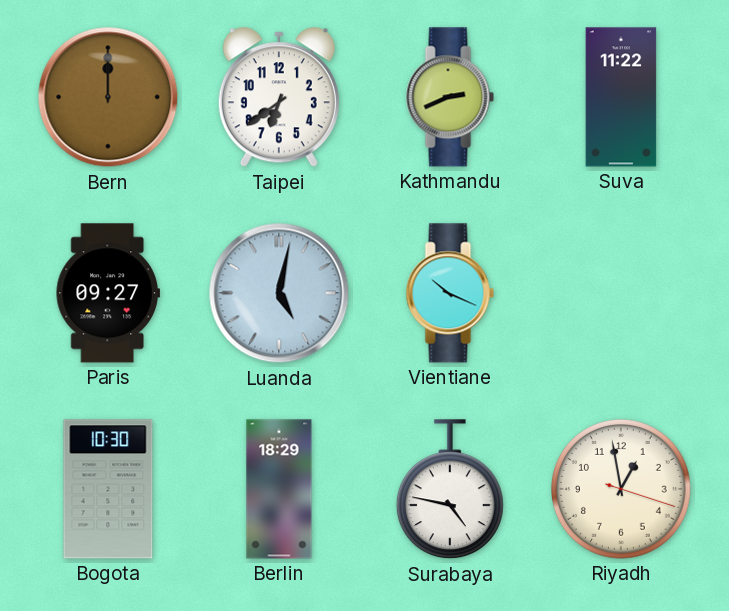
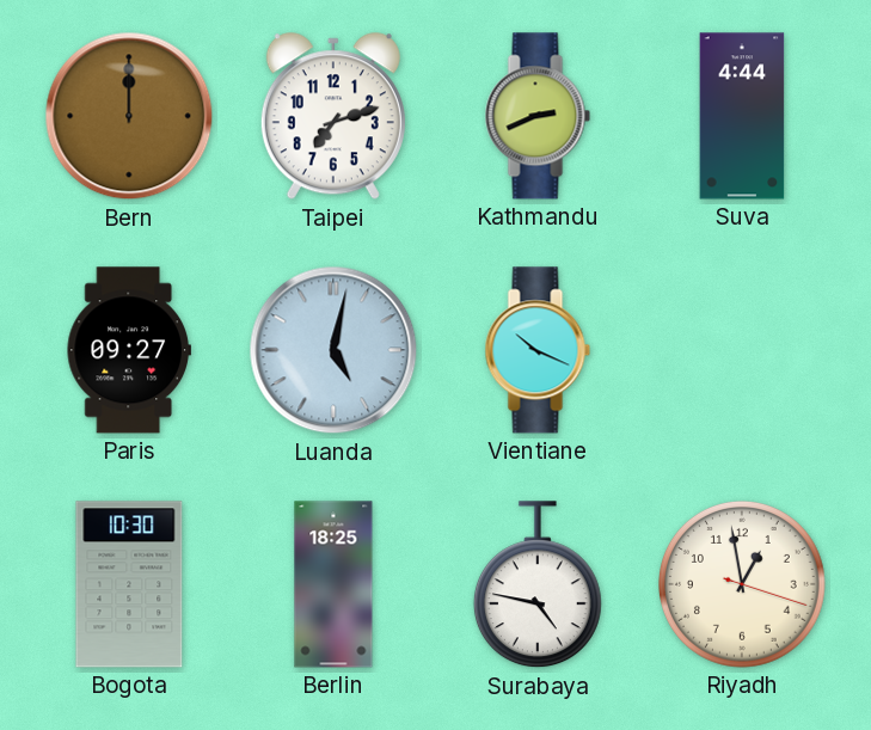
Taipei: 6:39 -> 7:12
Suva: 11:22 -> 4:44
Berlin: 18:29 -> 18:25
